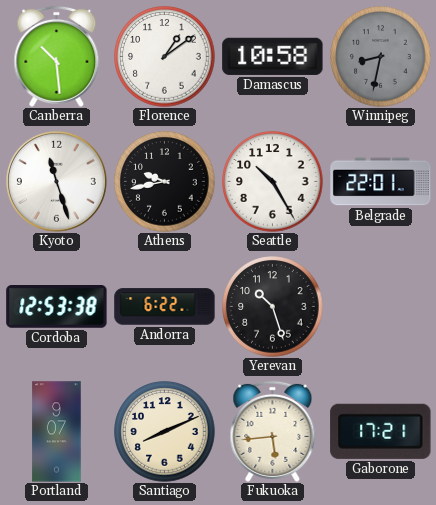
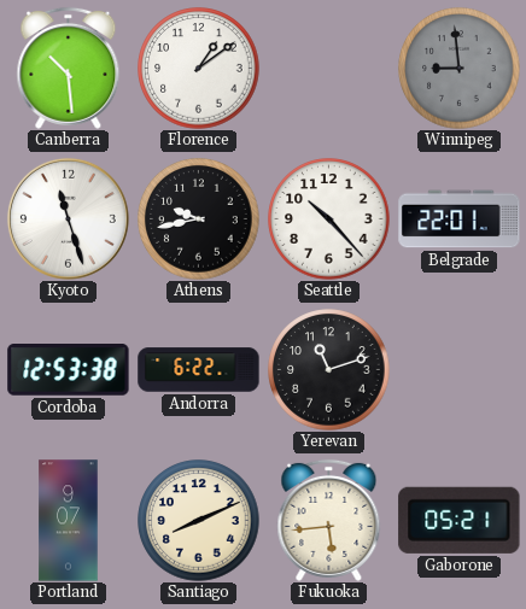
Damascus: 10:58 -> none
Winnipeg: 8:32 -> 8:59
Seattle: 10:25 -> 10:23
Yerevan: 10:27 -> 11:12
Gaborone: 17:21 -> 05:21
